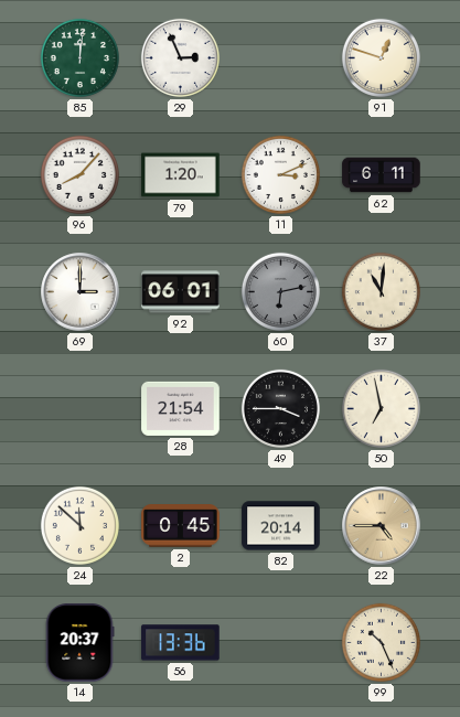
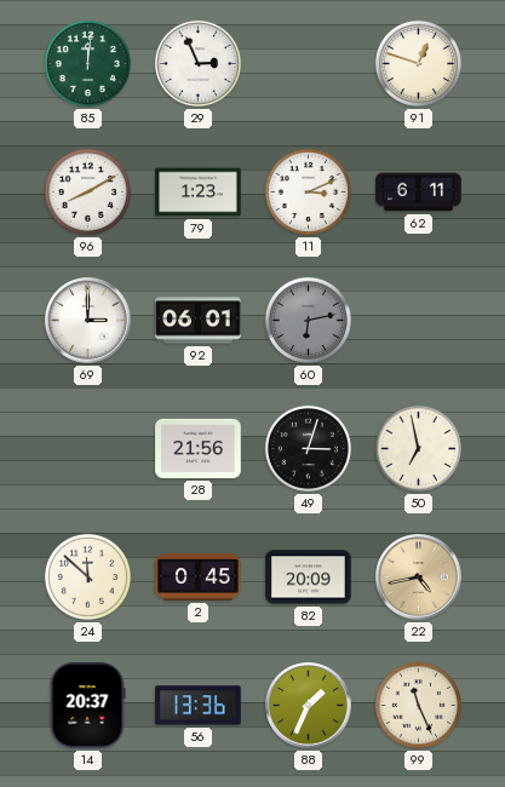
96: 8:07 -> 8:10
79: 1:20 -> 1:23
37: 11:01 -> none
28: 21:54 -> 21:56
49: 3:45 -> 3:03
82: 20:14 -> 20:09
22: 4:45 -> 4:43
88: none -> 1:34
99: 10:26 -> 11:26
